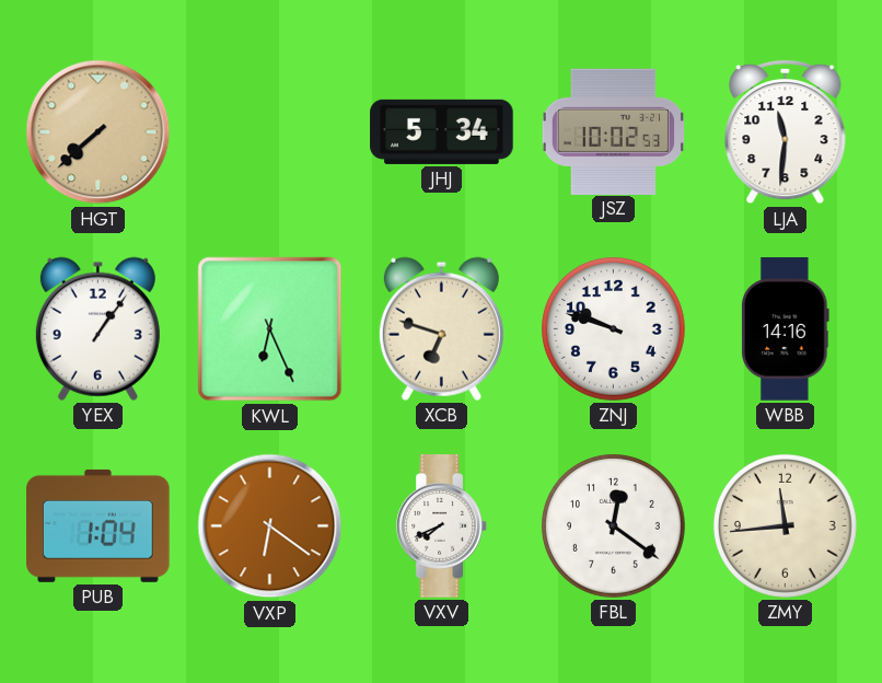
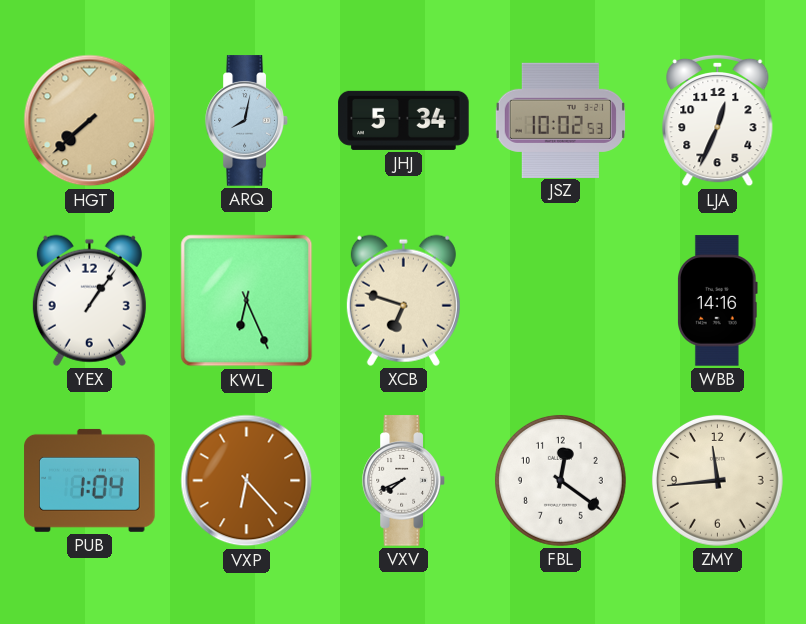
ARQ: none -> 8:02
LJA: 11:31 -> 12:34
ZNJ: 9:48 -> none
VXP: 6:21 -> 6:23
